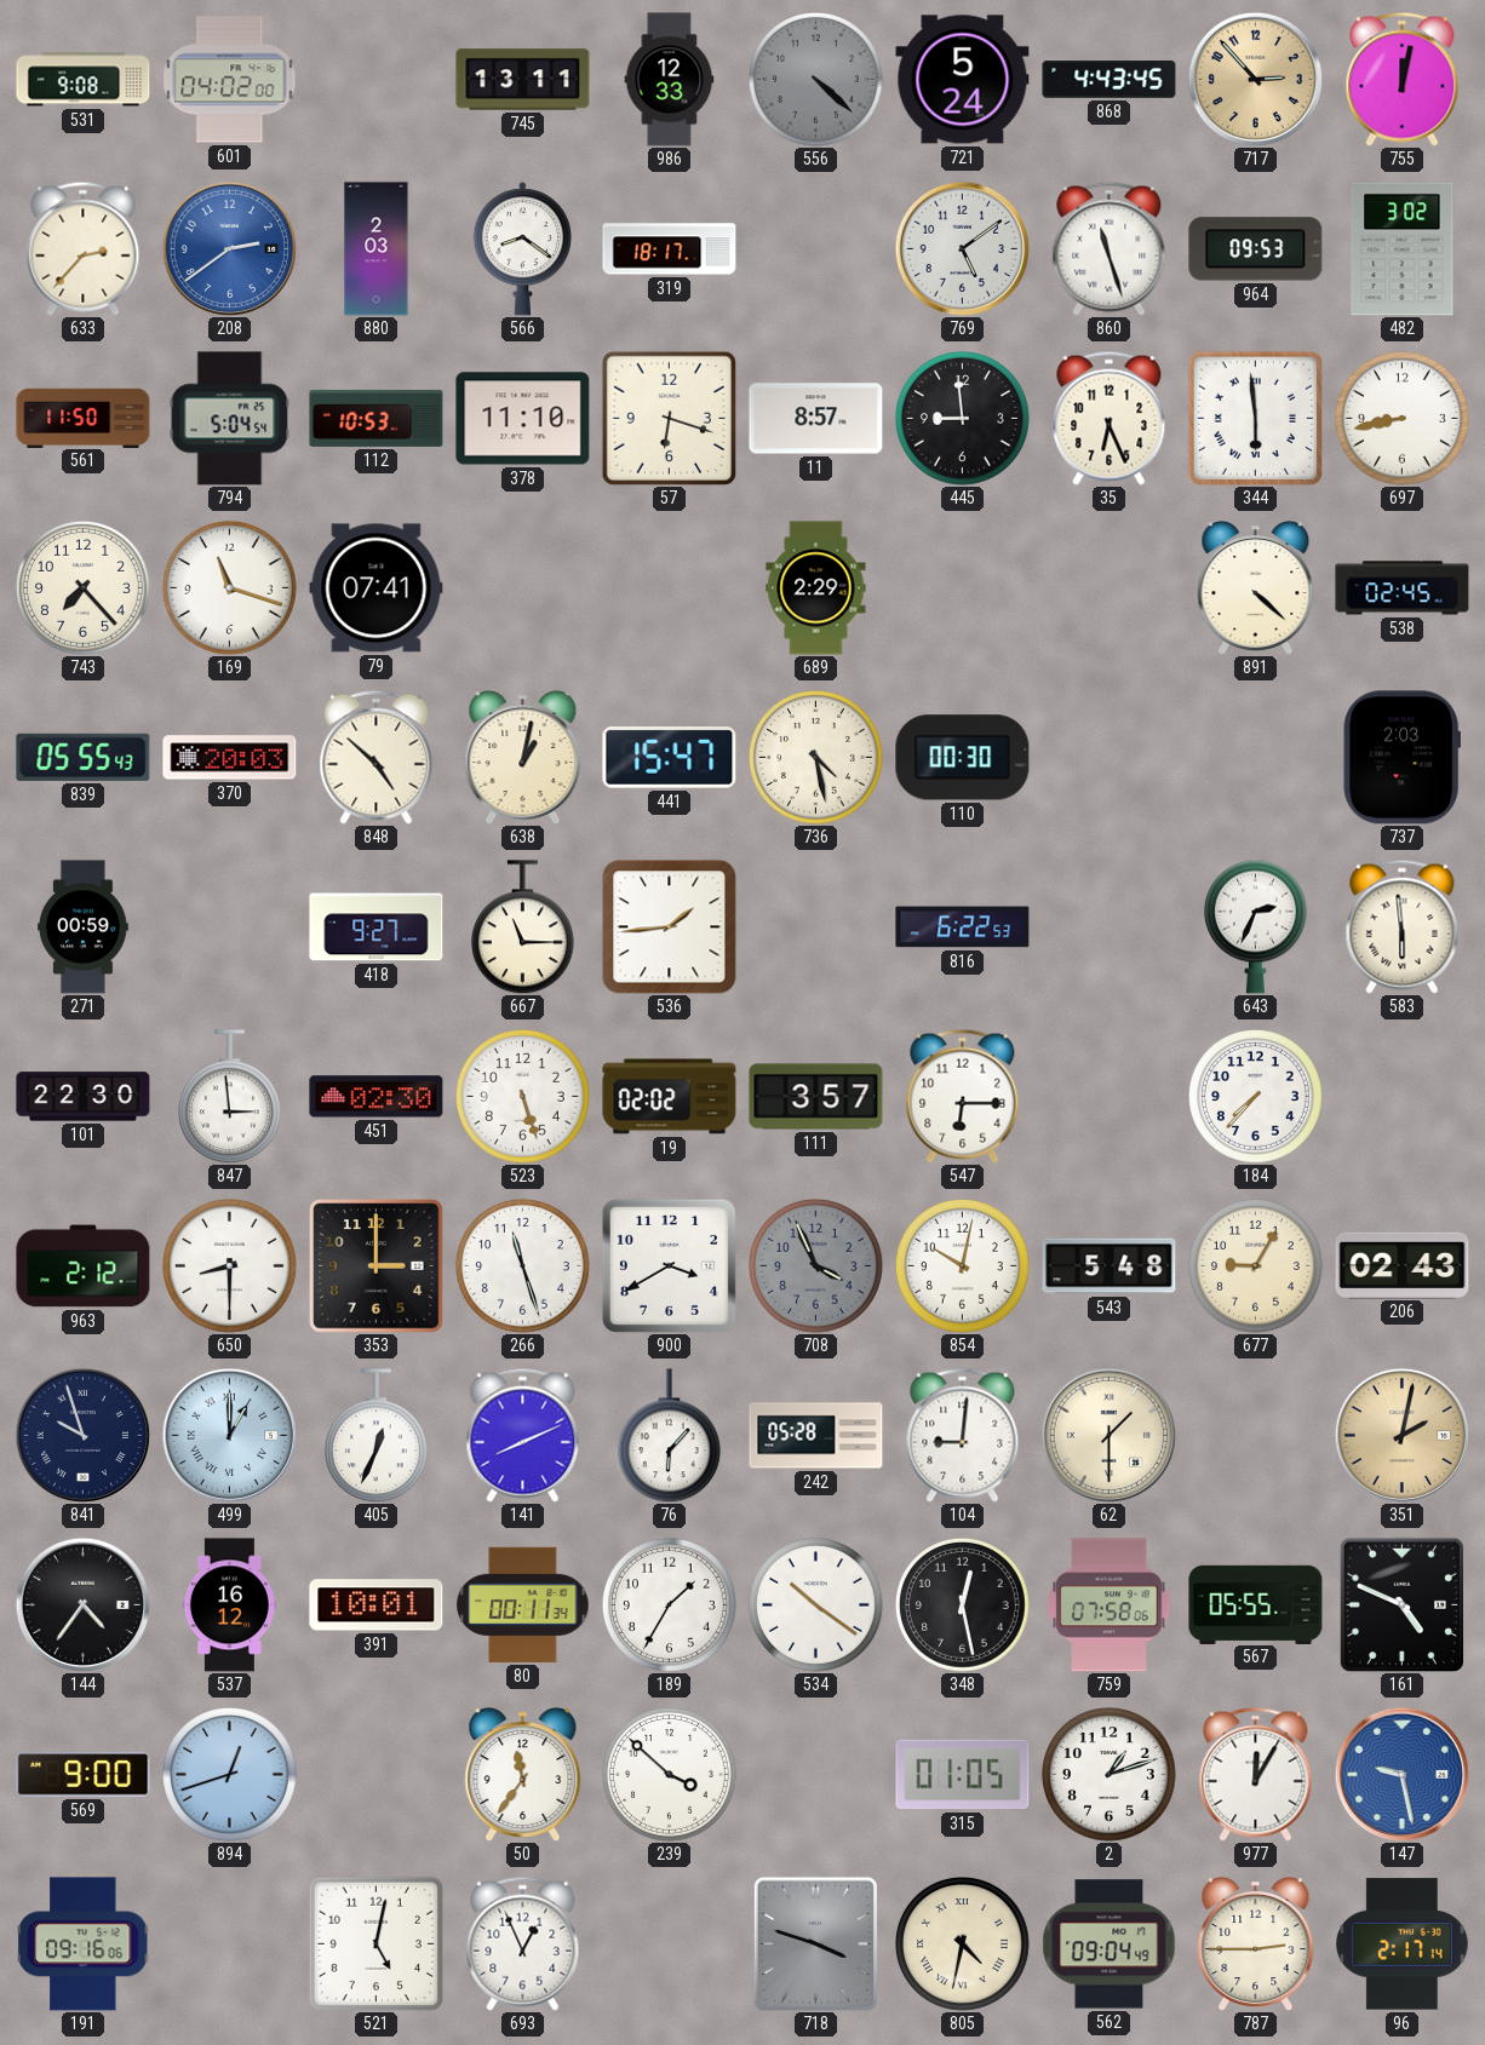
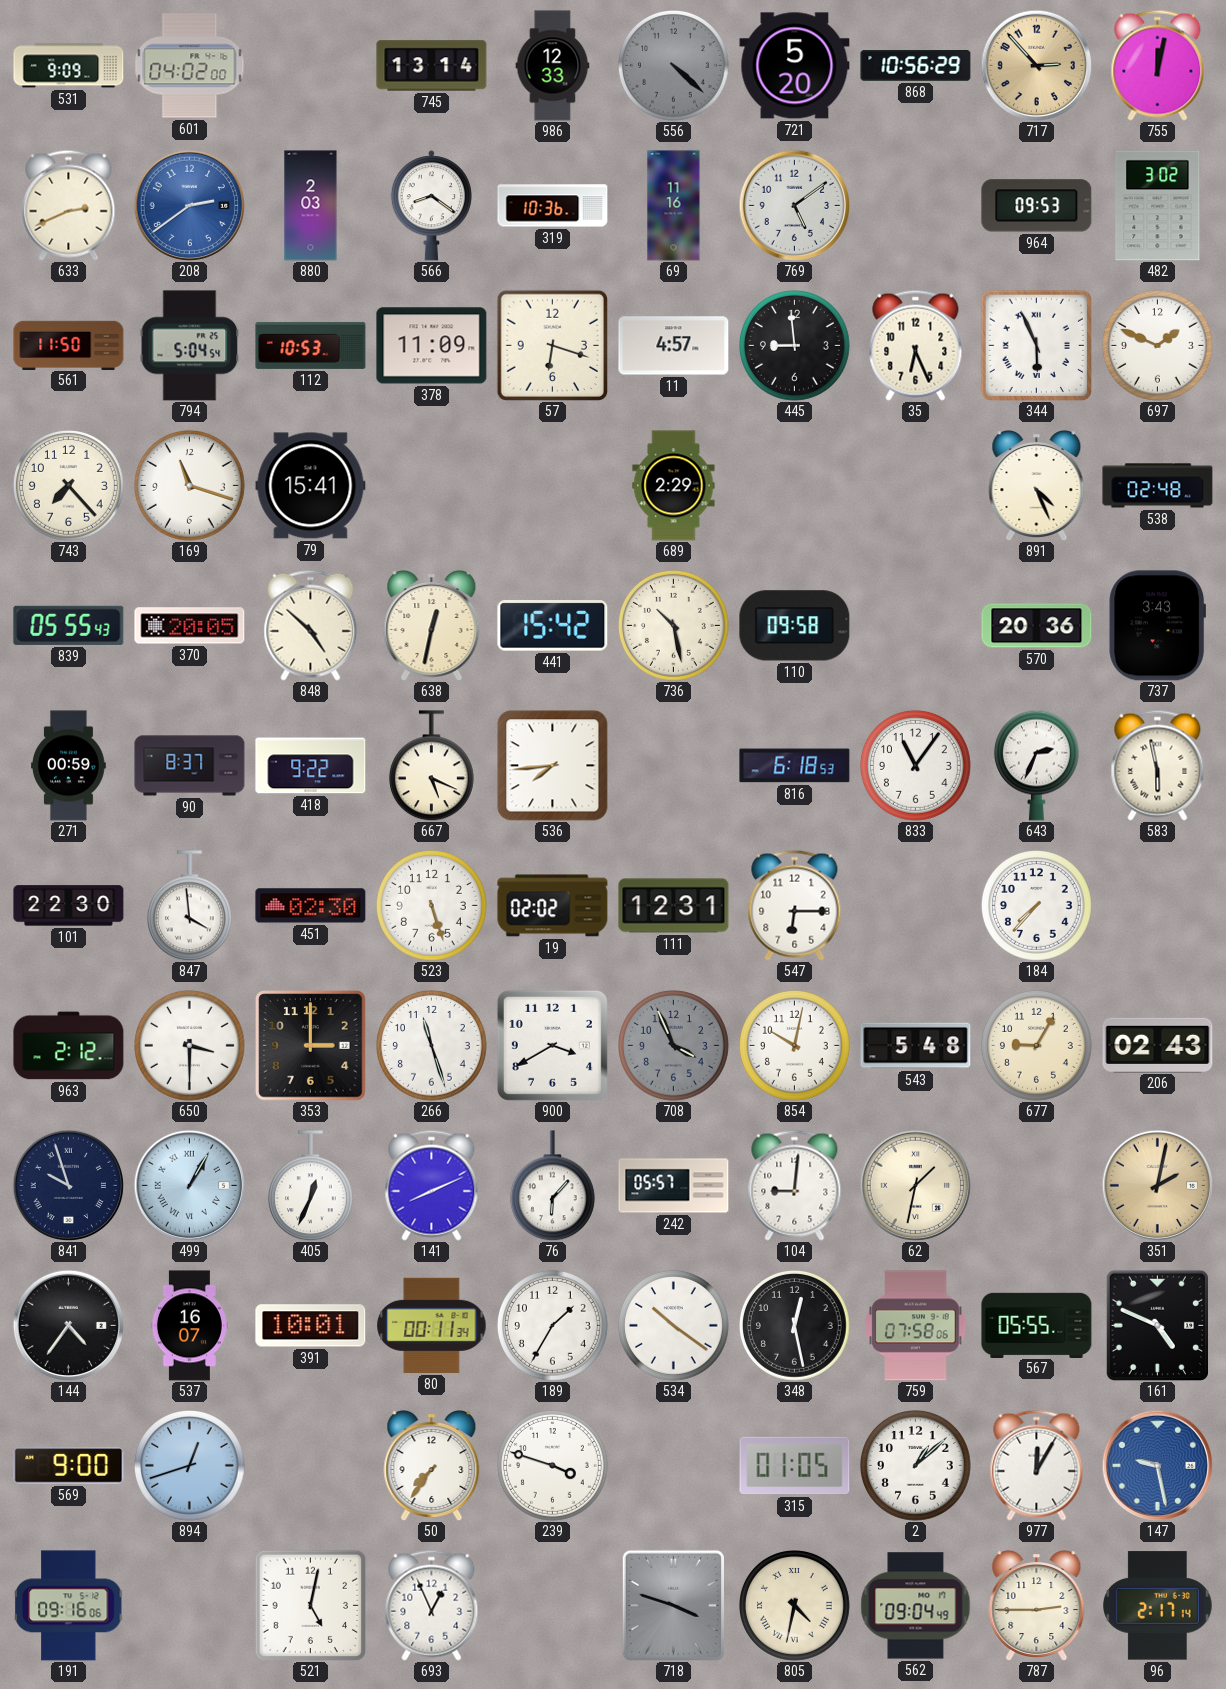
531: 9:08 -> 9:09
745: 13:11 -> 13:14
721: 5:24 -> 5:20
868: 4:43 -> 10:56
633: 2:37 -> 2:41
319: 18:17 -> 10:36
69: none -> 11:16
860: 11:27 -> none
378: 11:10 -> 11:09
11: 8:57 -> 4:57
344: 5:59 -> 5:56
697: 8:43 -> 1:49
79: 07:41 -> 15:41
891: 4:22 -> 4:26
538: 02:45 -> 02:48
370: 20:03 -> 20:05
638: 1:02 -> 12:32
441: 15:47 -> 15:42
736: 4:28 -> 10:28
110: 00:30 -> 09:58
570: none -> 20:36
737: 2:03 -> 3:43
90: none -> 8:37
418: 9:27 -> 9:22
667: 11:15 -> 5:19
536: 1:44 -> 7:44
816: 6:22 -> 6:18
833: none -> 11:06
583: 5:59 -> 5:58
847: 2:59 -> 3:59
111: 3:57 -> 12:31
650: 8:30 -> 3:30
499: 1:00 -> 1:05
242: 05:28 -> 05:57
62: 1:30 -> 1:32
537: 16:12 -> 16:07
50: 11:36 -> 7:36
239: 3:52 -> 3:48
2: 1:12 -> 1:08
